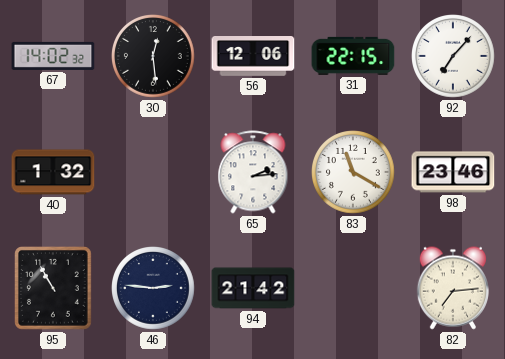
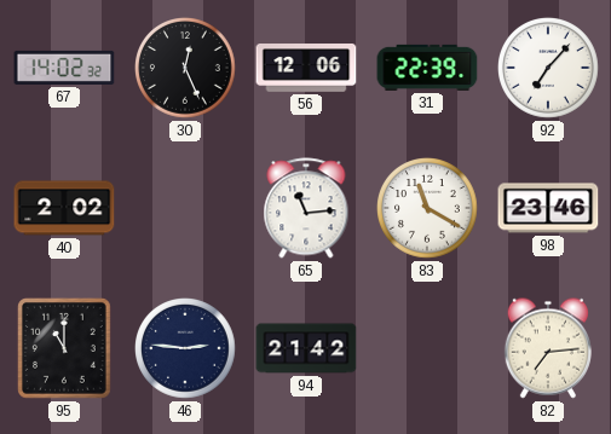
30: 12:29 -> 12:26
31: 22:15 -> 22:39
40: 1:32 -> 2:02
65: 2:14 -> 11:14
95: 10:55 -> 11:00
